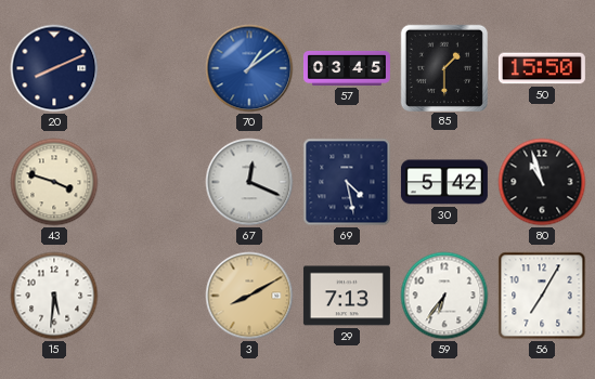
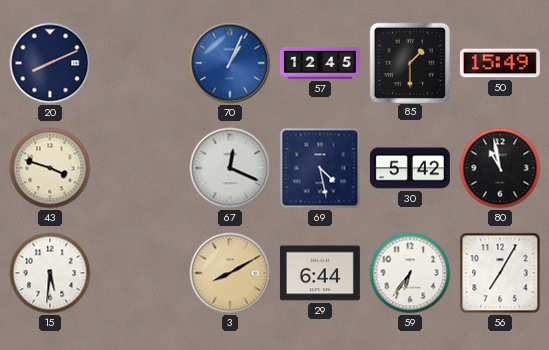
70: 1:09 -> 1:04
57: 03:45 -> 12:45
50: 15:50 -> 15:49
80: 10:57 -> 10:58
29: 7:13 -> 6:44
